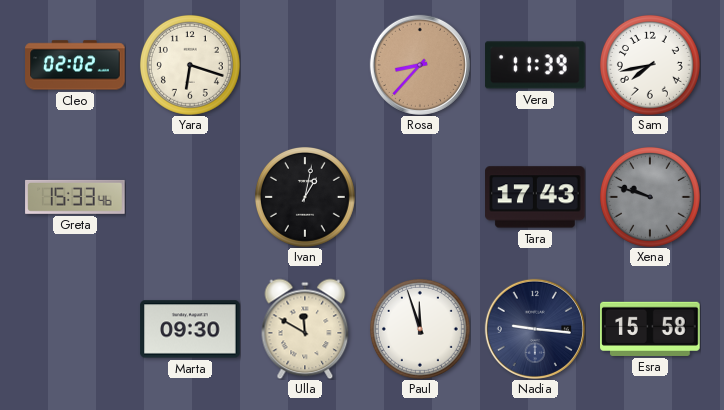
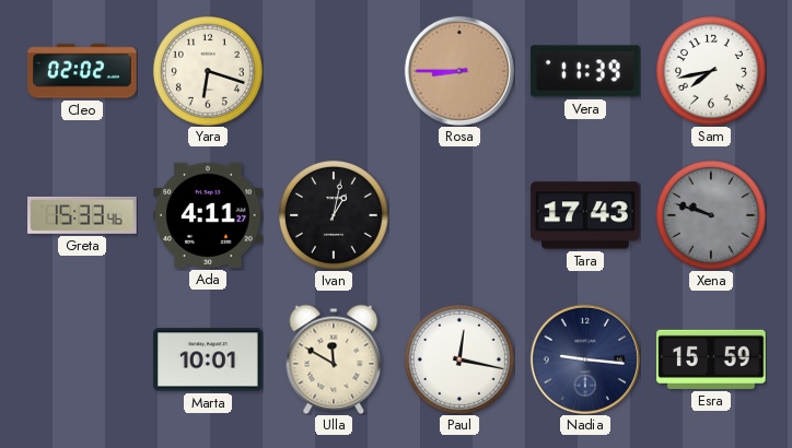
Rosa: 8:37 -> 8:45
Ada: none -> 4:11
Marta: 09:30 -> 10:01
Paul: 11:57 -> 12:17
Esra: 15:58 -> 15:59
